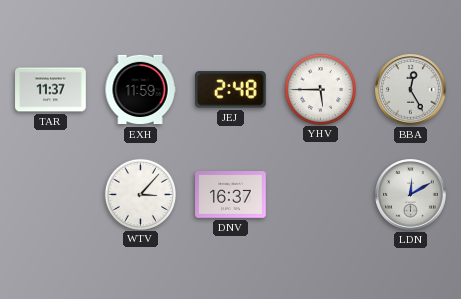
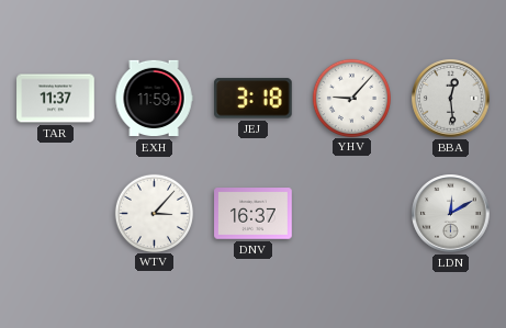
JEJ: 2:48 -> 3:18
YHV: 5:45 -> 9:07
BBA: 12:25 -> 12:29
